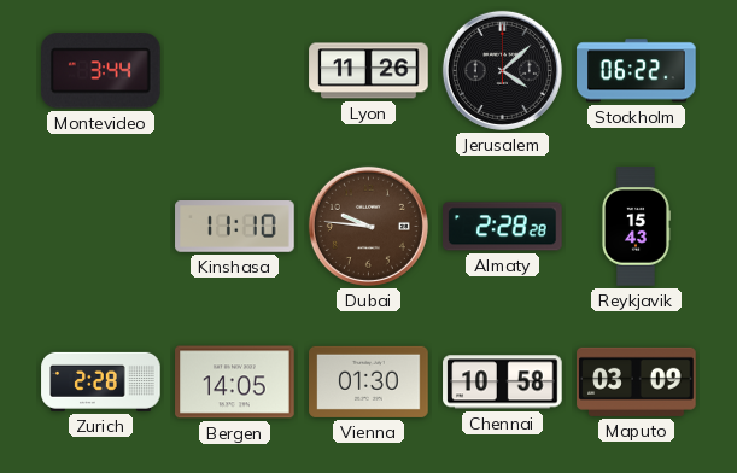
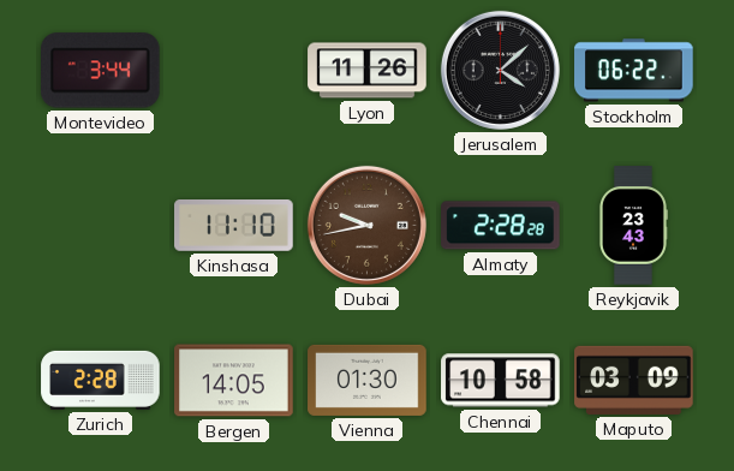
Dubai: 9:46 -> 9:43
Reykjavik: 15:43 -> 23:43
